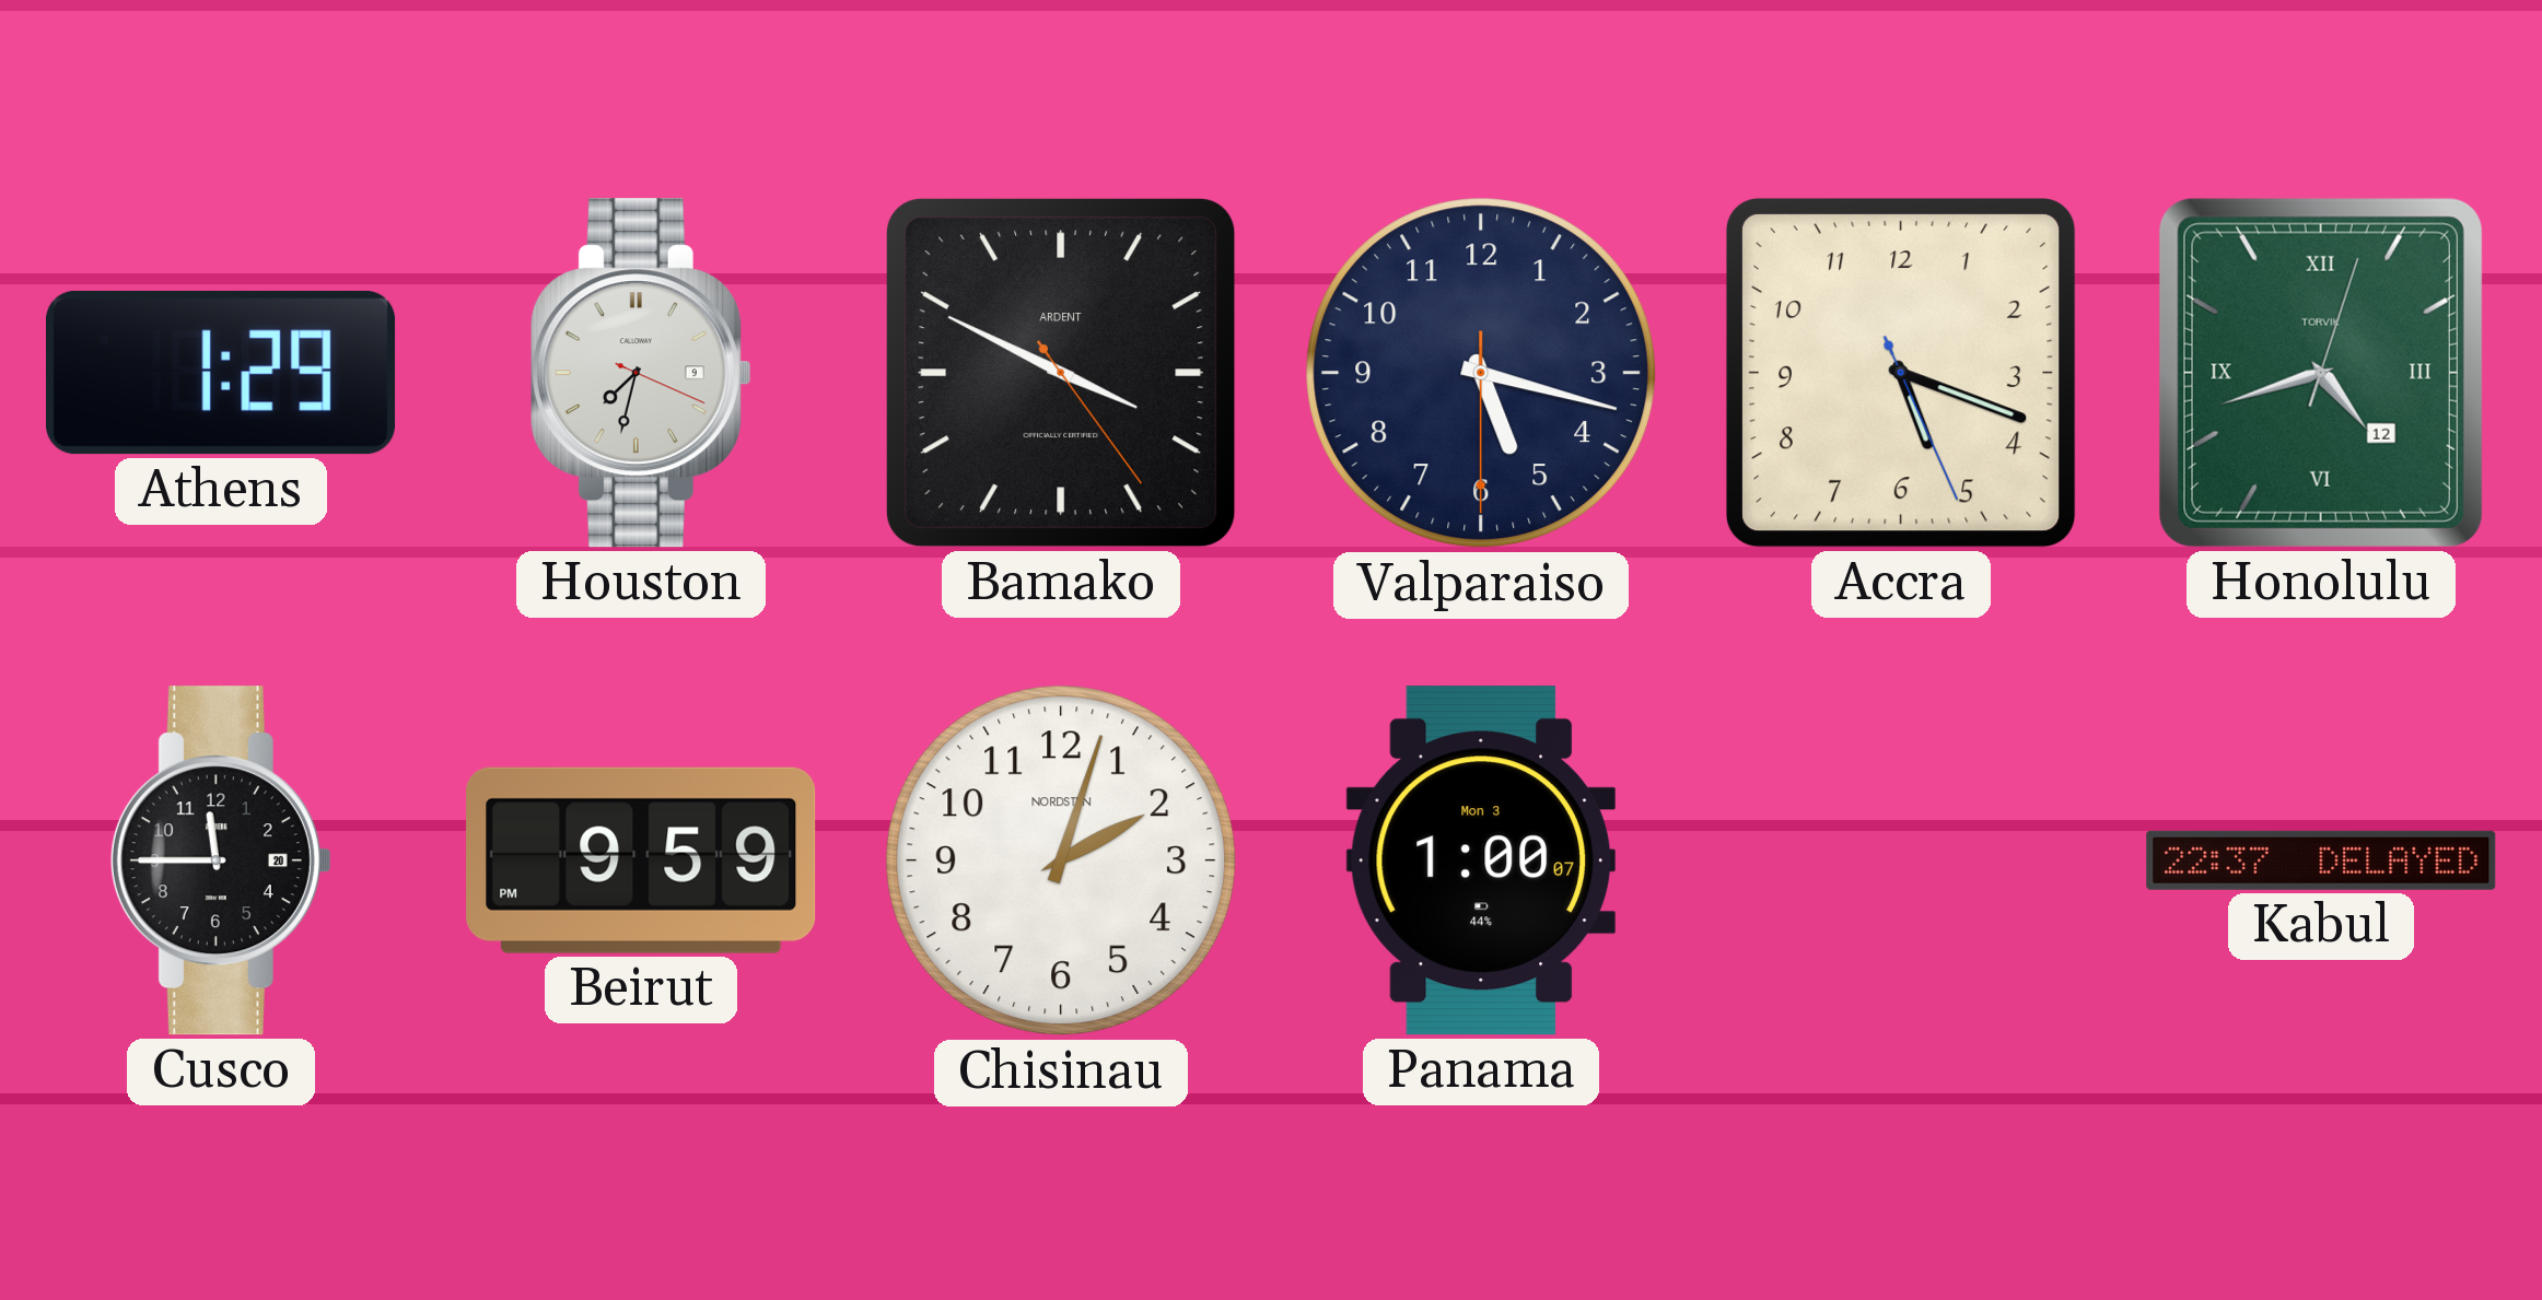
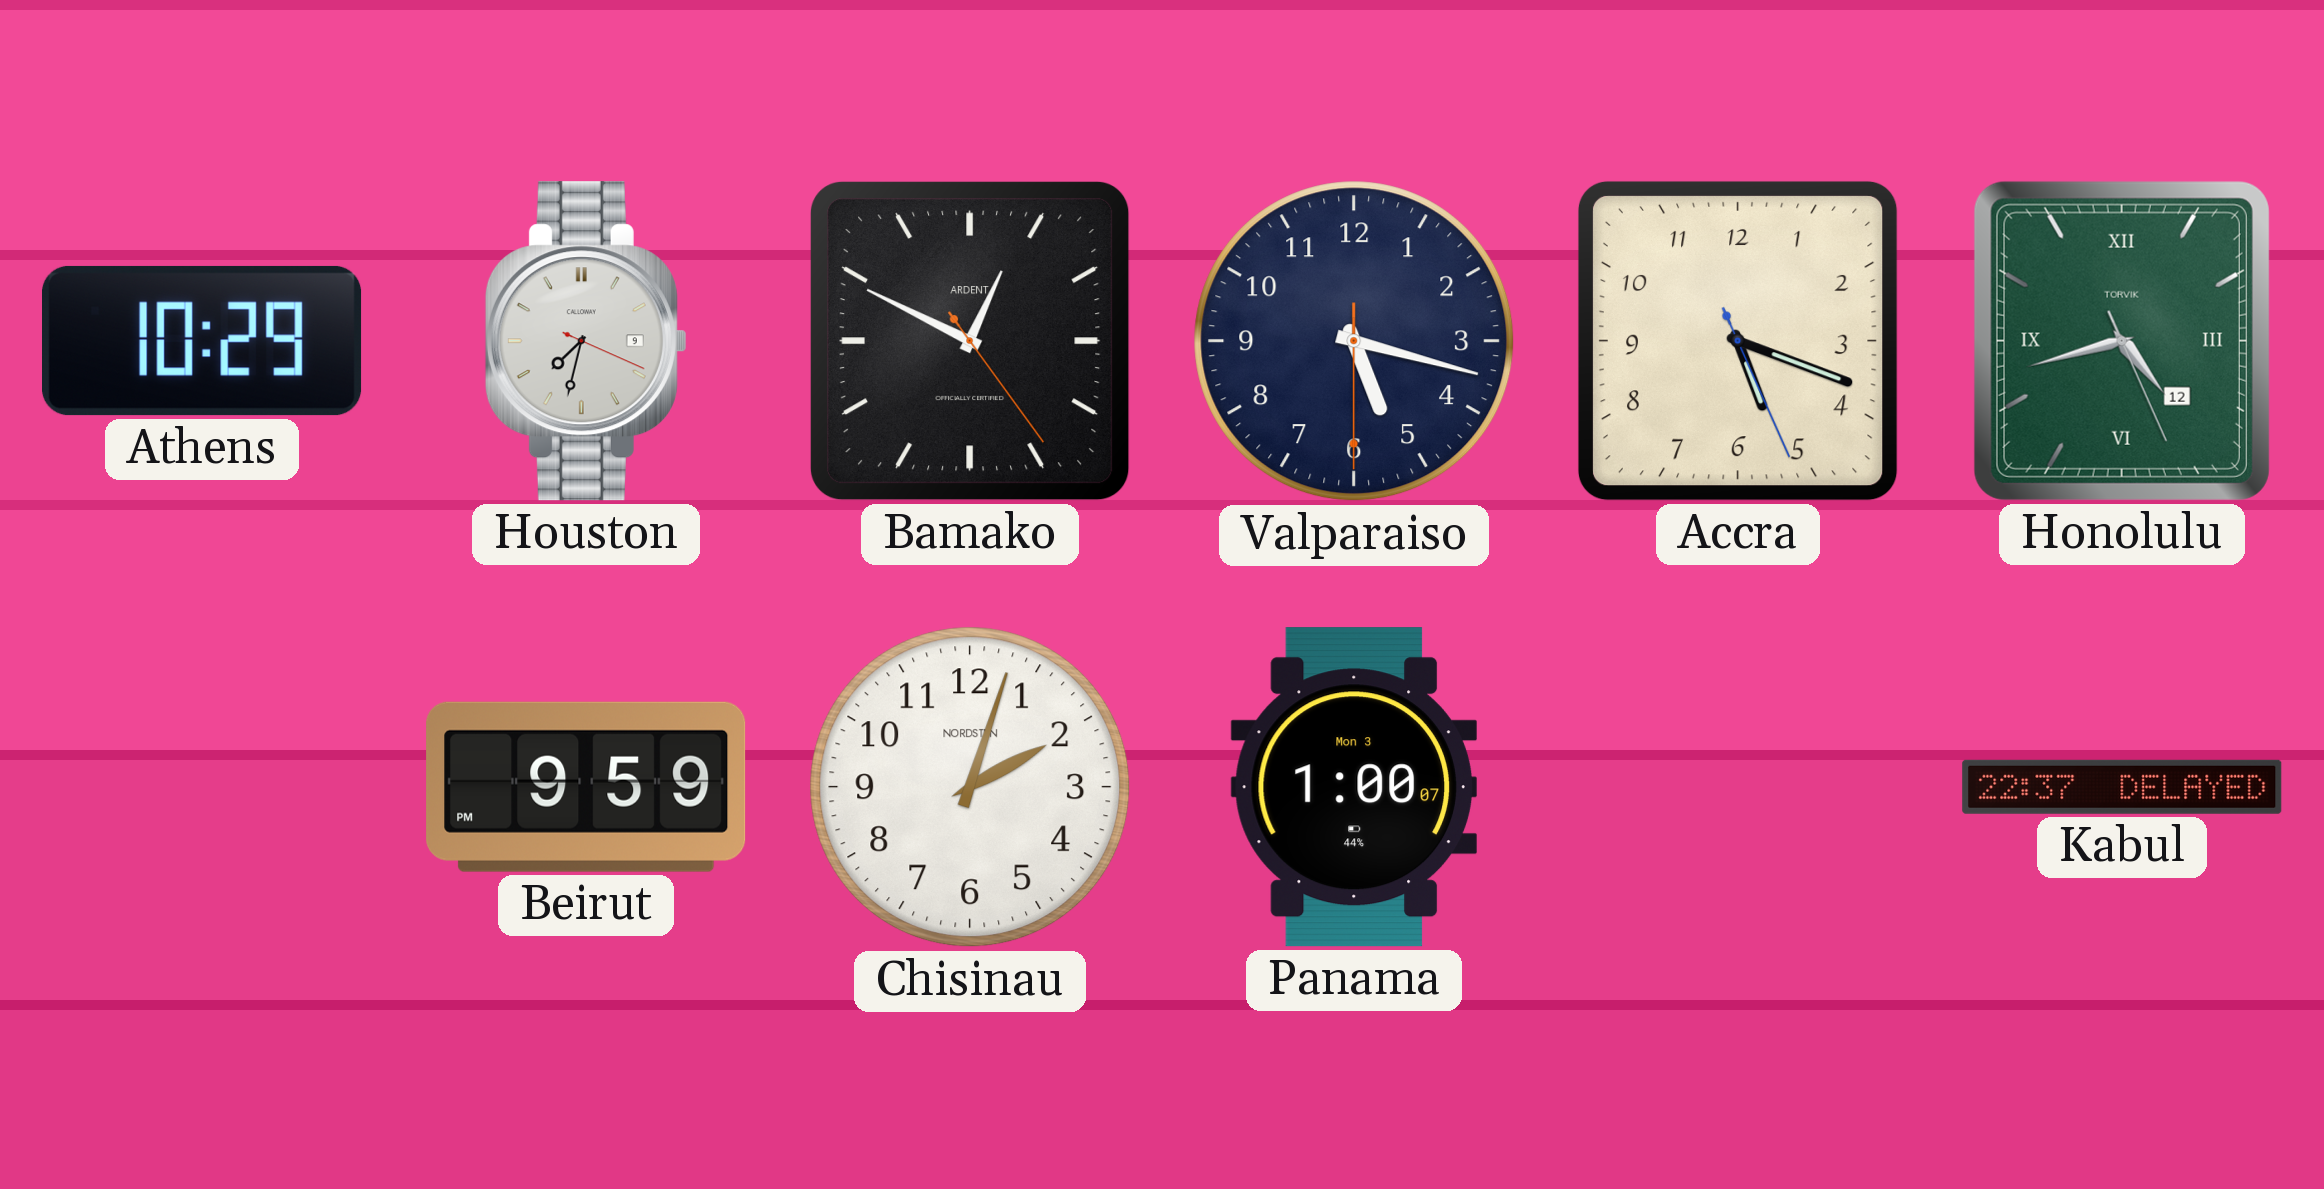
Athens: 1:29 -> 10:29
Bamako: 3:49 -> 12:49
Honolulu: 4:42:03 -> 4:42:26
Cusco: 11:45 -> none
